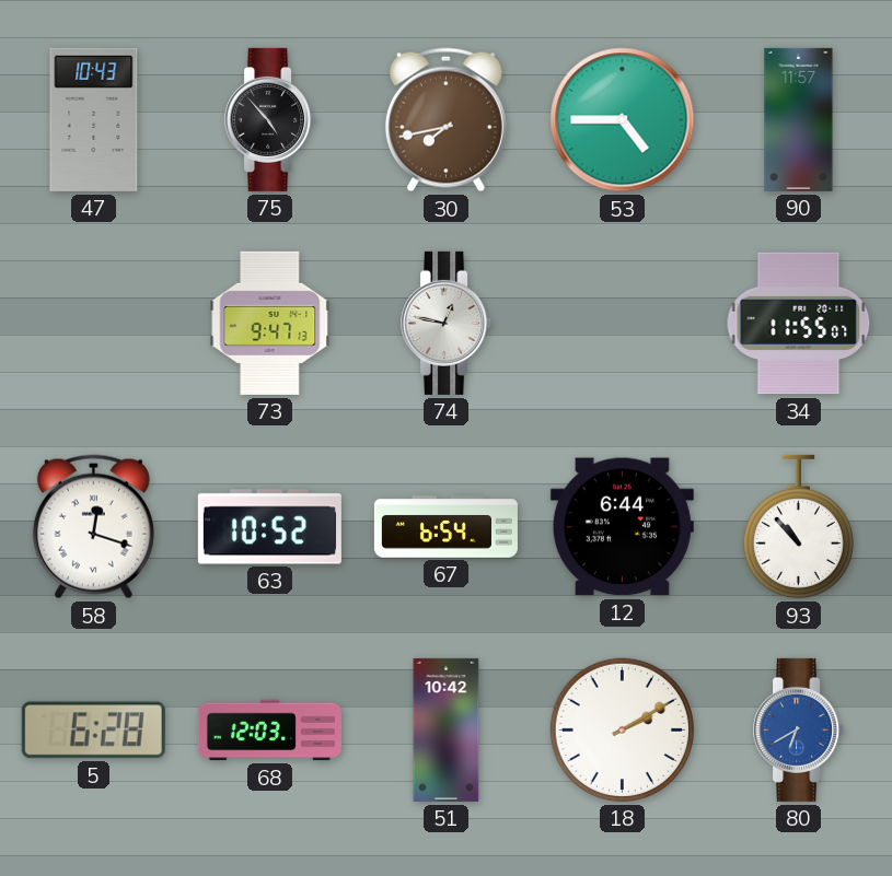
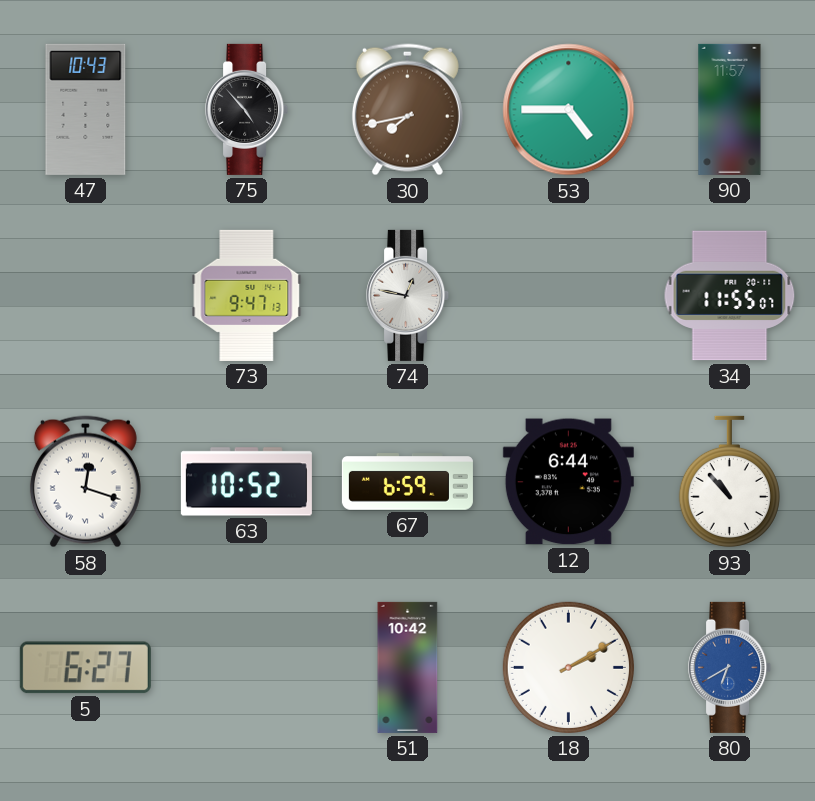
67: 6:54 -> 6:59
5: 6:28 -> 6:27
68: 12:03 -> none
